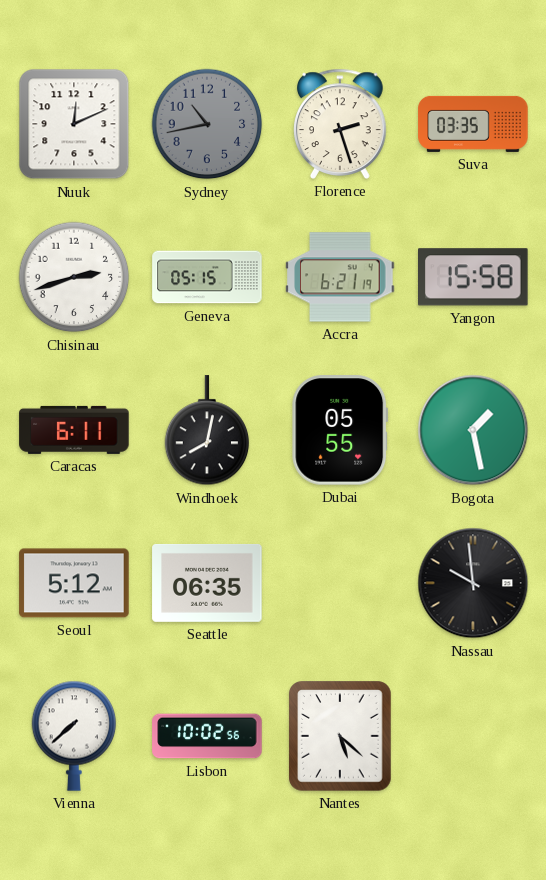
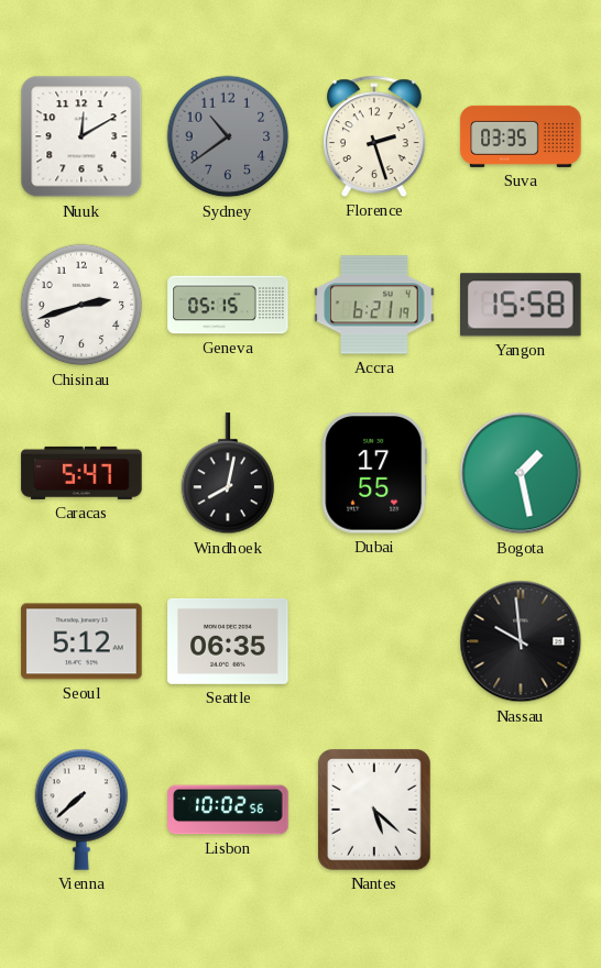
Nuuk: 12:11 -> 12:10
Sydney: 10:43 -> 10:39
Caracas: 6:11 -> 5:47
Dubai: 05:55 -> 17:55
